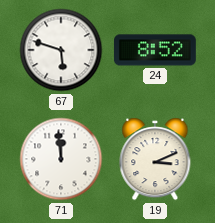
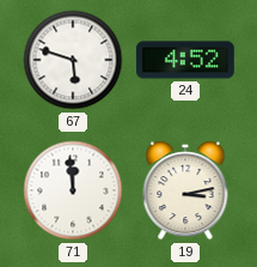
24: 8:52 -> 4:52
19: 3:11 -> 3:13
